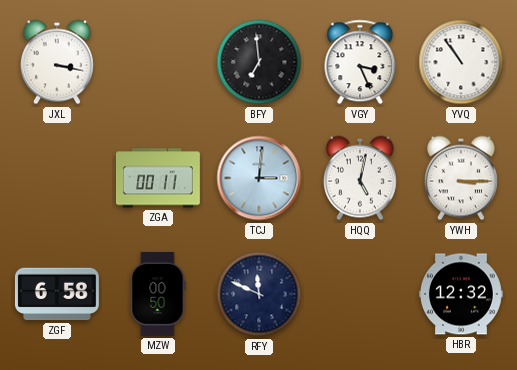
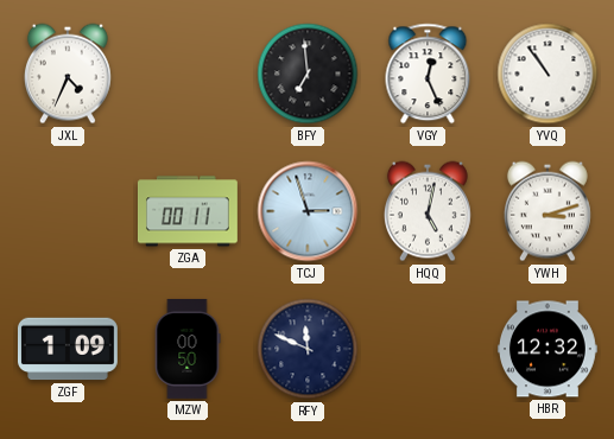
JXL: 3:17 -> 4:34
VGY: 3:26 -> 12:26
TCJ: 3:01 -> 2:57
YWH: 3:15 -> 3:12
ZGF: 6:58 -> 1:09
